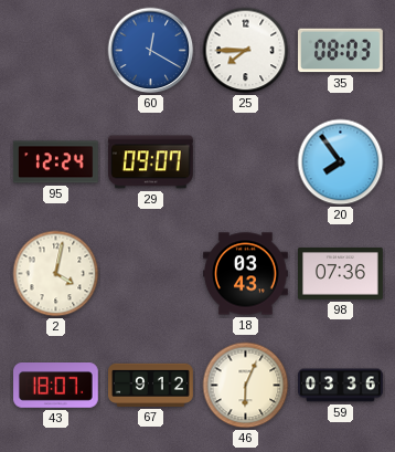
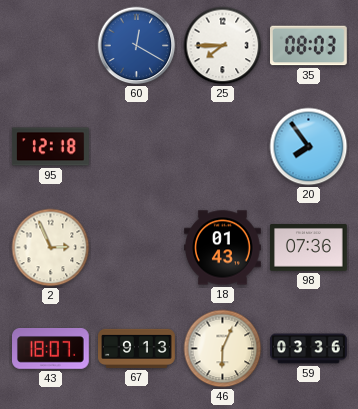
95: 12:24 -> 12:18
29: 09:07 -> none
2: 4:02 -> 2:56
18: 03:43 -> 01:43
67: 9:12 -> 9:13
